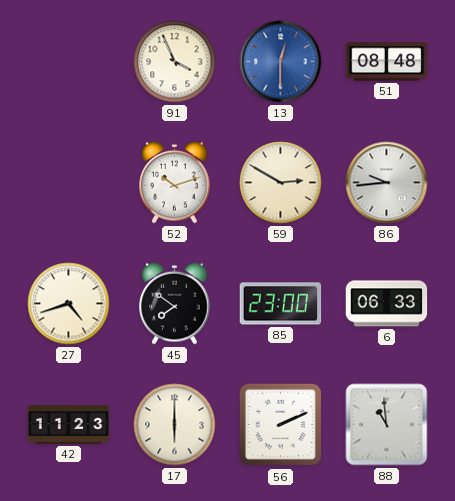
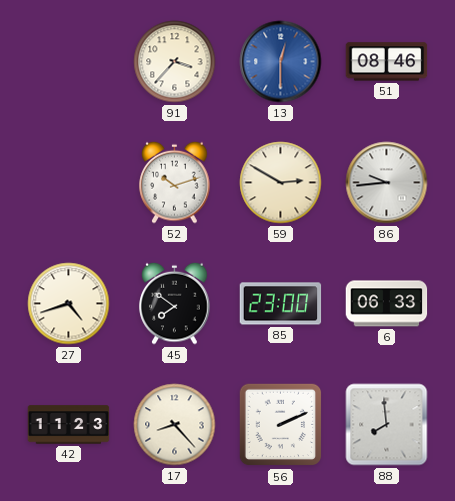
91: 3:56 -> 3:37
51: 08:48 -> 08:46
17: 6:00 -> 8:23
88: 10:59 -> 7:59
